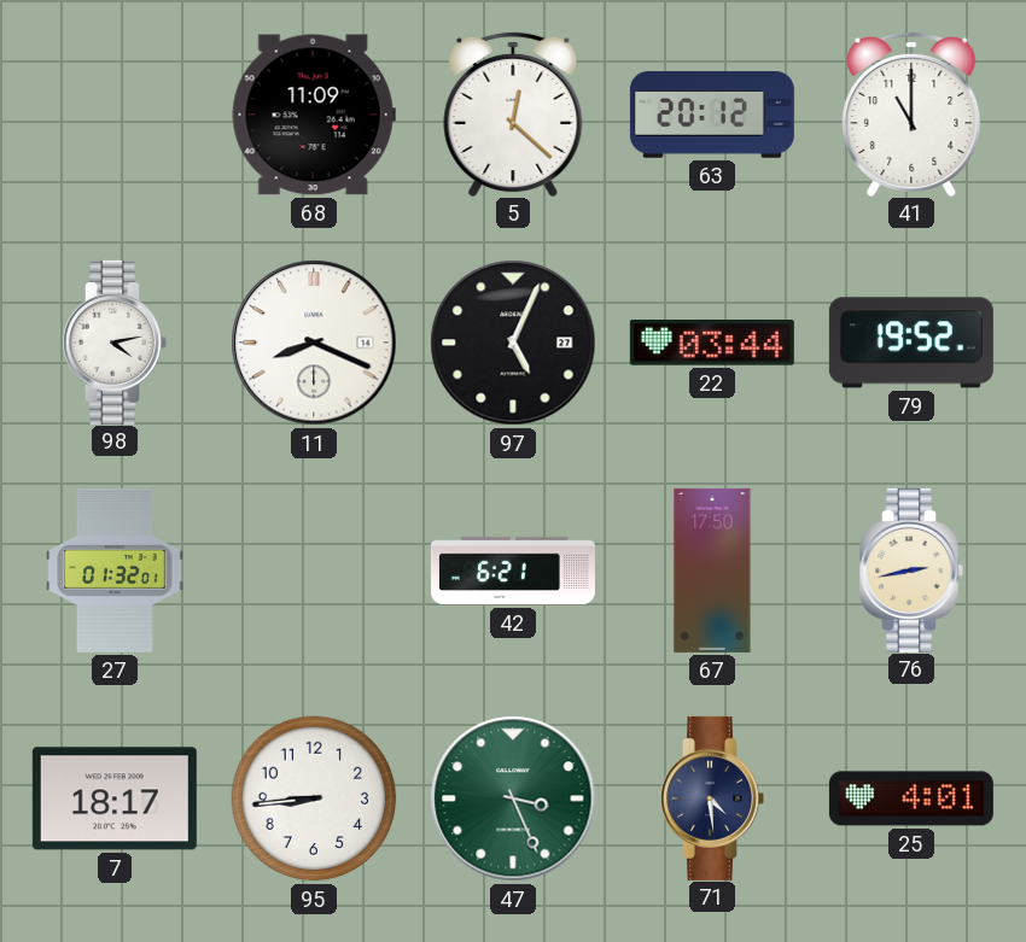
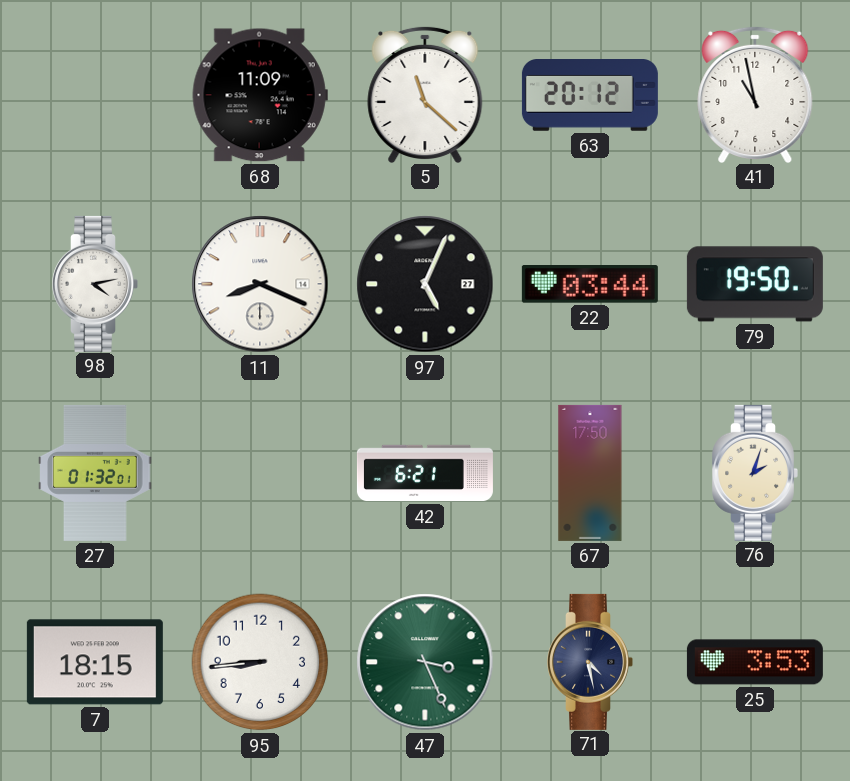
5: 12:22 -> 11:22
41: 11:00 -> 10:58
79: 19:52 -> 19:50
76: 2:43 -> 2:03
7: 18:17 -> 18:15
71: 4:29 -> 4:28
25: 4:01 -> 3:53
